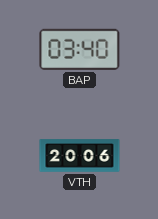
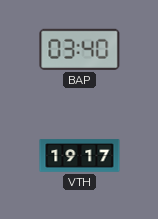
VTH: 20:06 -> 19:17
